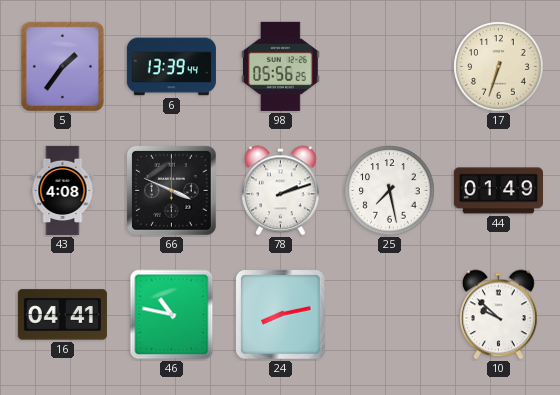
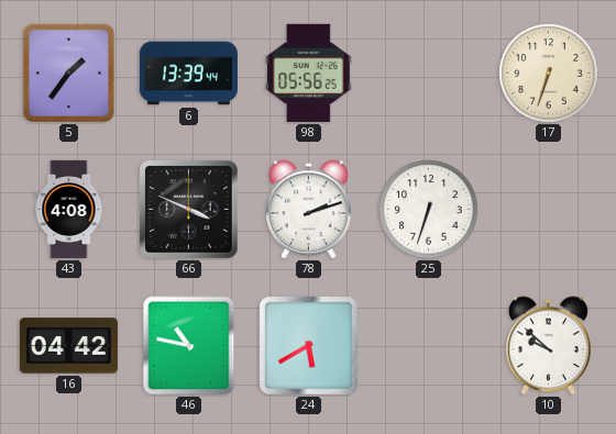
25: 7:28 -> 6:33
44: 01:49 -> none
16: 04:41 -> 04:42
24: 8:13 -> 5:40
